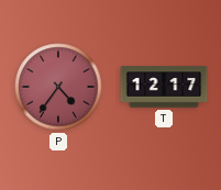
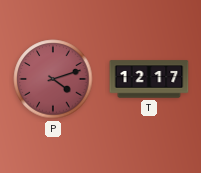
P: 4:36 -> 4:12
